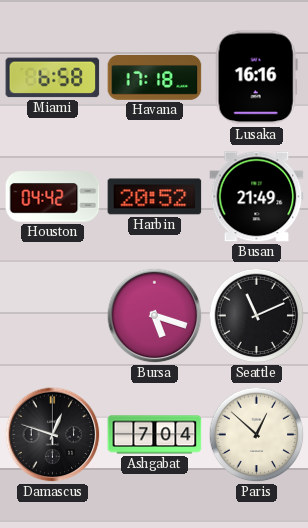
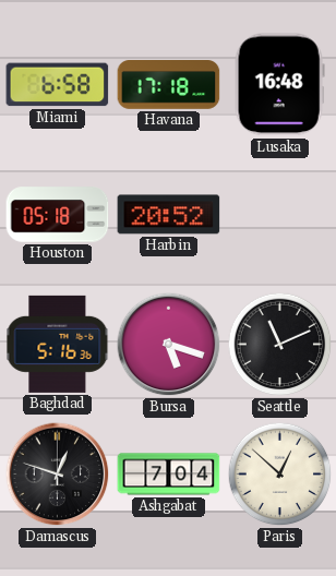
Lusaka: 16:16 -> 16:48
Houston: 04:42 -> 05:18
Busan: 21:49 -> none
Baghdad: none -> 5:16
